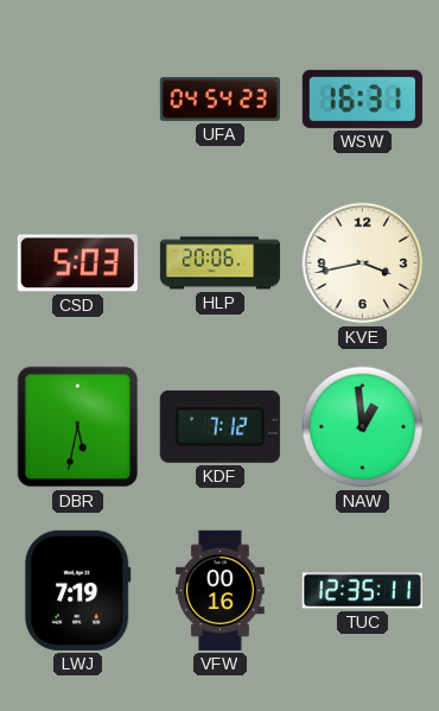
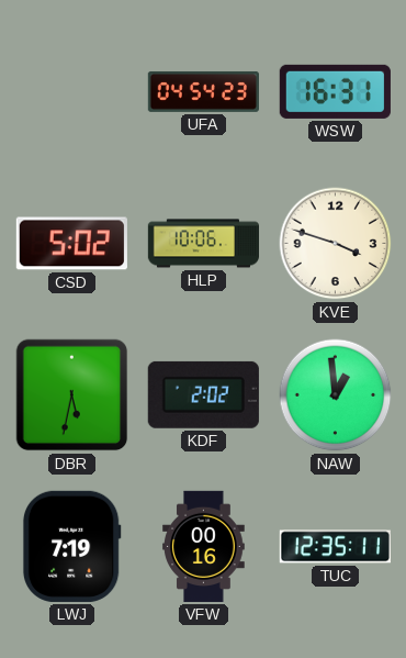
CSD: 5:03 -> 5:02
HLP: 20:06 -> 10:06
KVE: 3:43 -> 3:48
KDF: 7:12 -> 2:02
